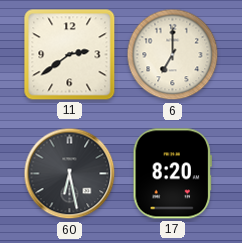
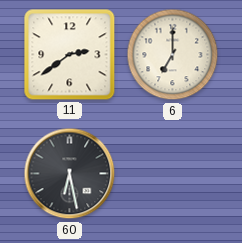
17: 8:20 -> none
